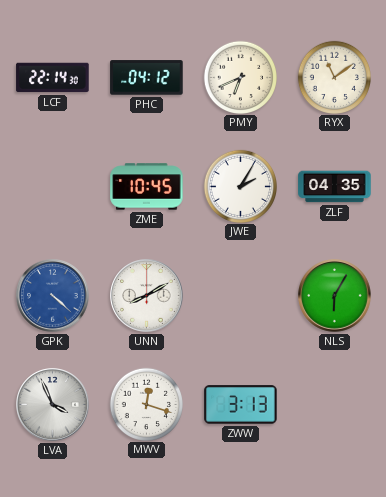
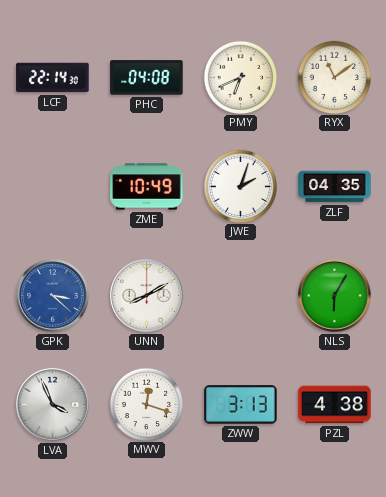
PHC: 04:12 -> 04:08
ZME: 10:45 -> 10:49
JWE: 2:05 -> 2:03
GPK: 4:22 -> 3:22
PZL: none -> 4:38
